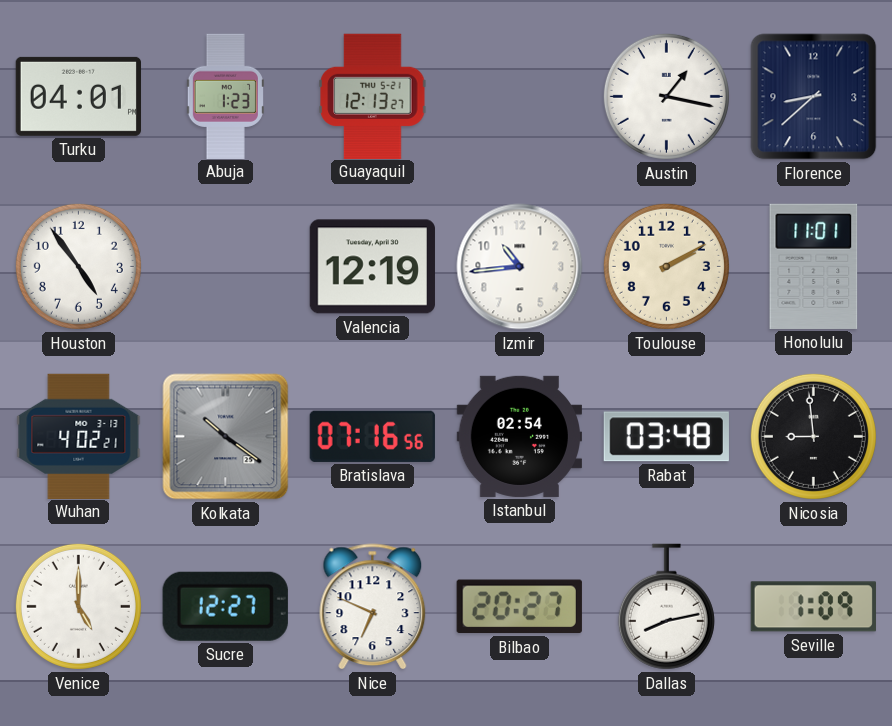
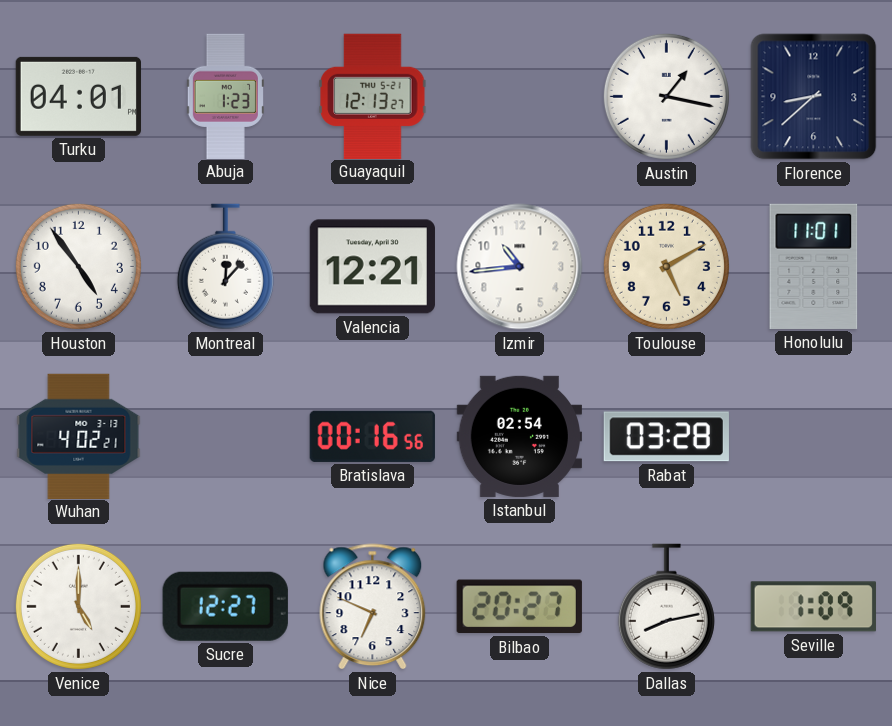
Montreal: none -> 12:07
Valencia: 12:19 -> 12:21
Toulouse: 2:10 -> 5:10
Kolkata: 10:21 -> none
Bratislava: 07:16 -> 00:16
Rabat: 03:48 -> 03:28
Nicosia: 8:59 -> none
